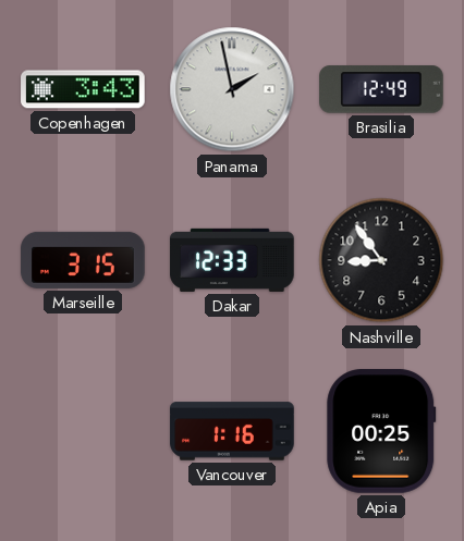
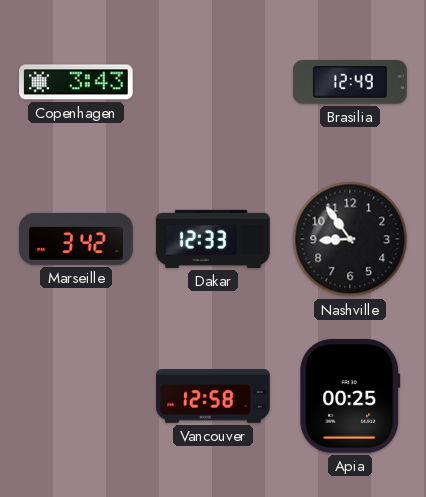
Panama: 1:58 -> none
Marseille: 3:15 -> 3:42
Vancouver: 1:16 -> 12:58
